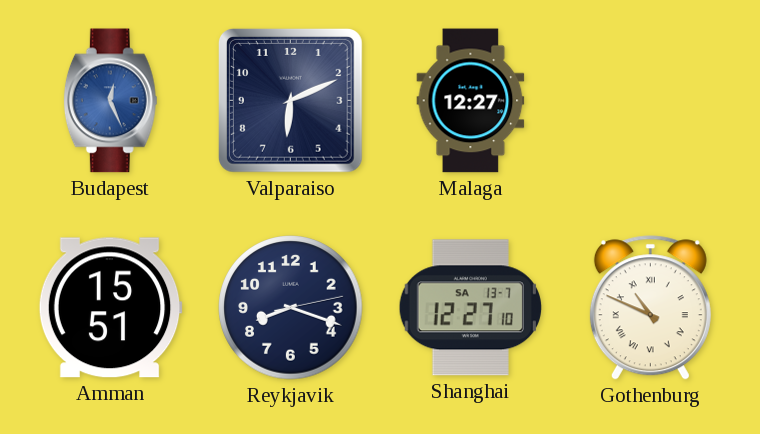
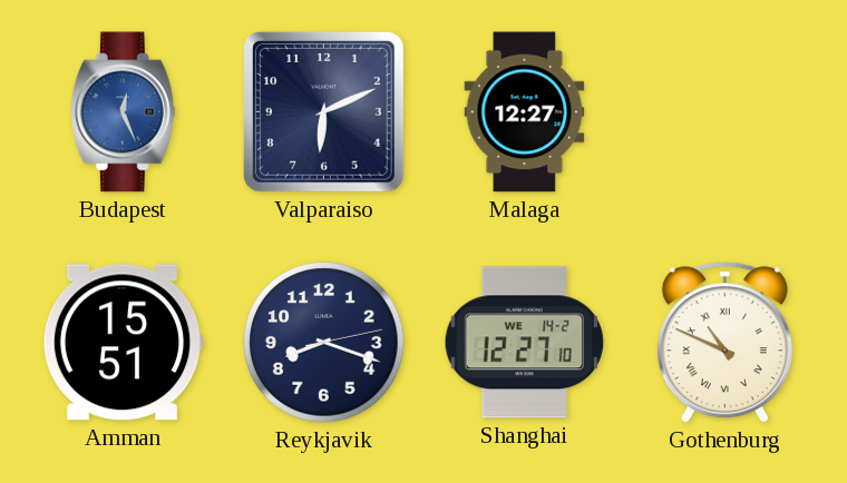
Shanghai date: SA 13-7 -> WE 14-2
